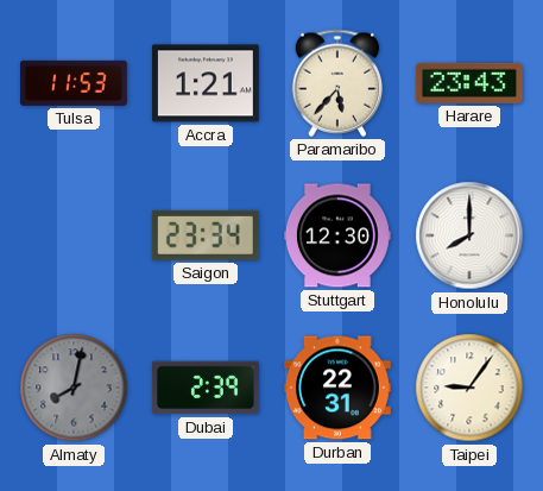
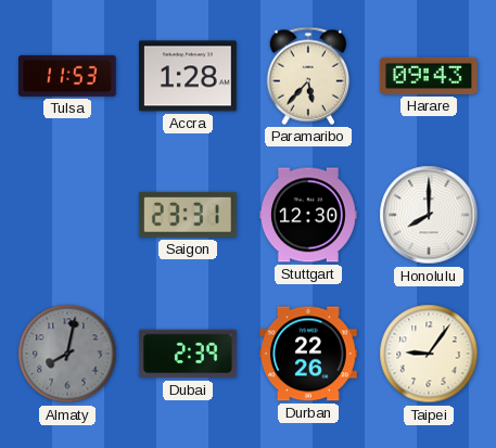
Accra: 1:21 -> 1:28
Harare: 23:43 -> 09:43
Saigon: 23:34 -> 23:31
Durban: 22:31 -> 22:26
